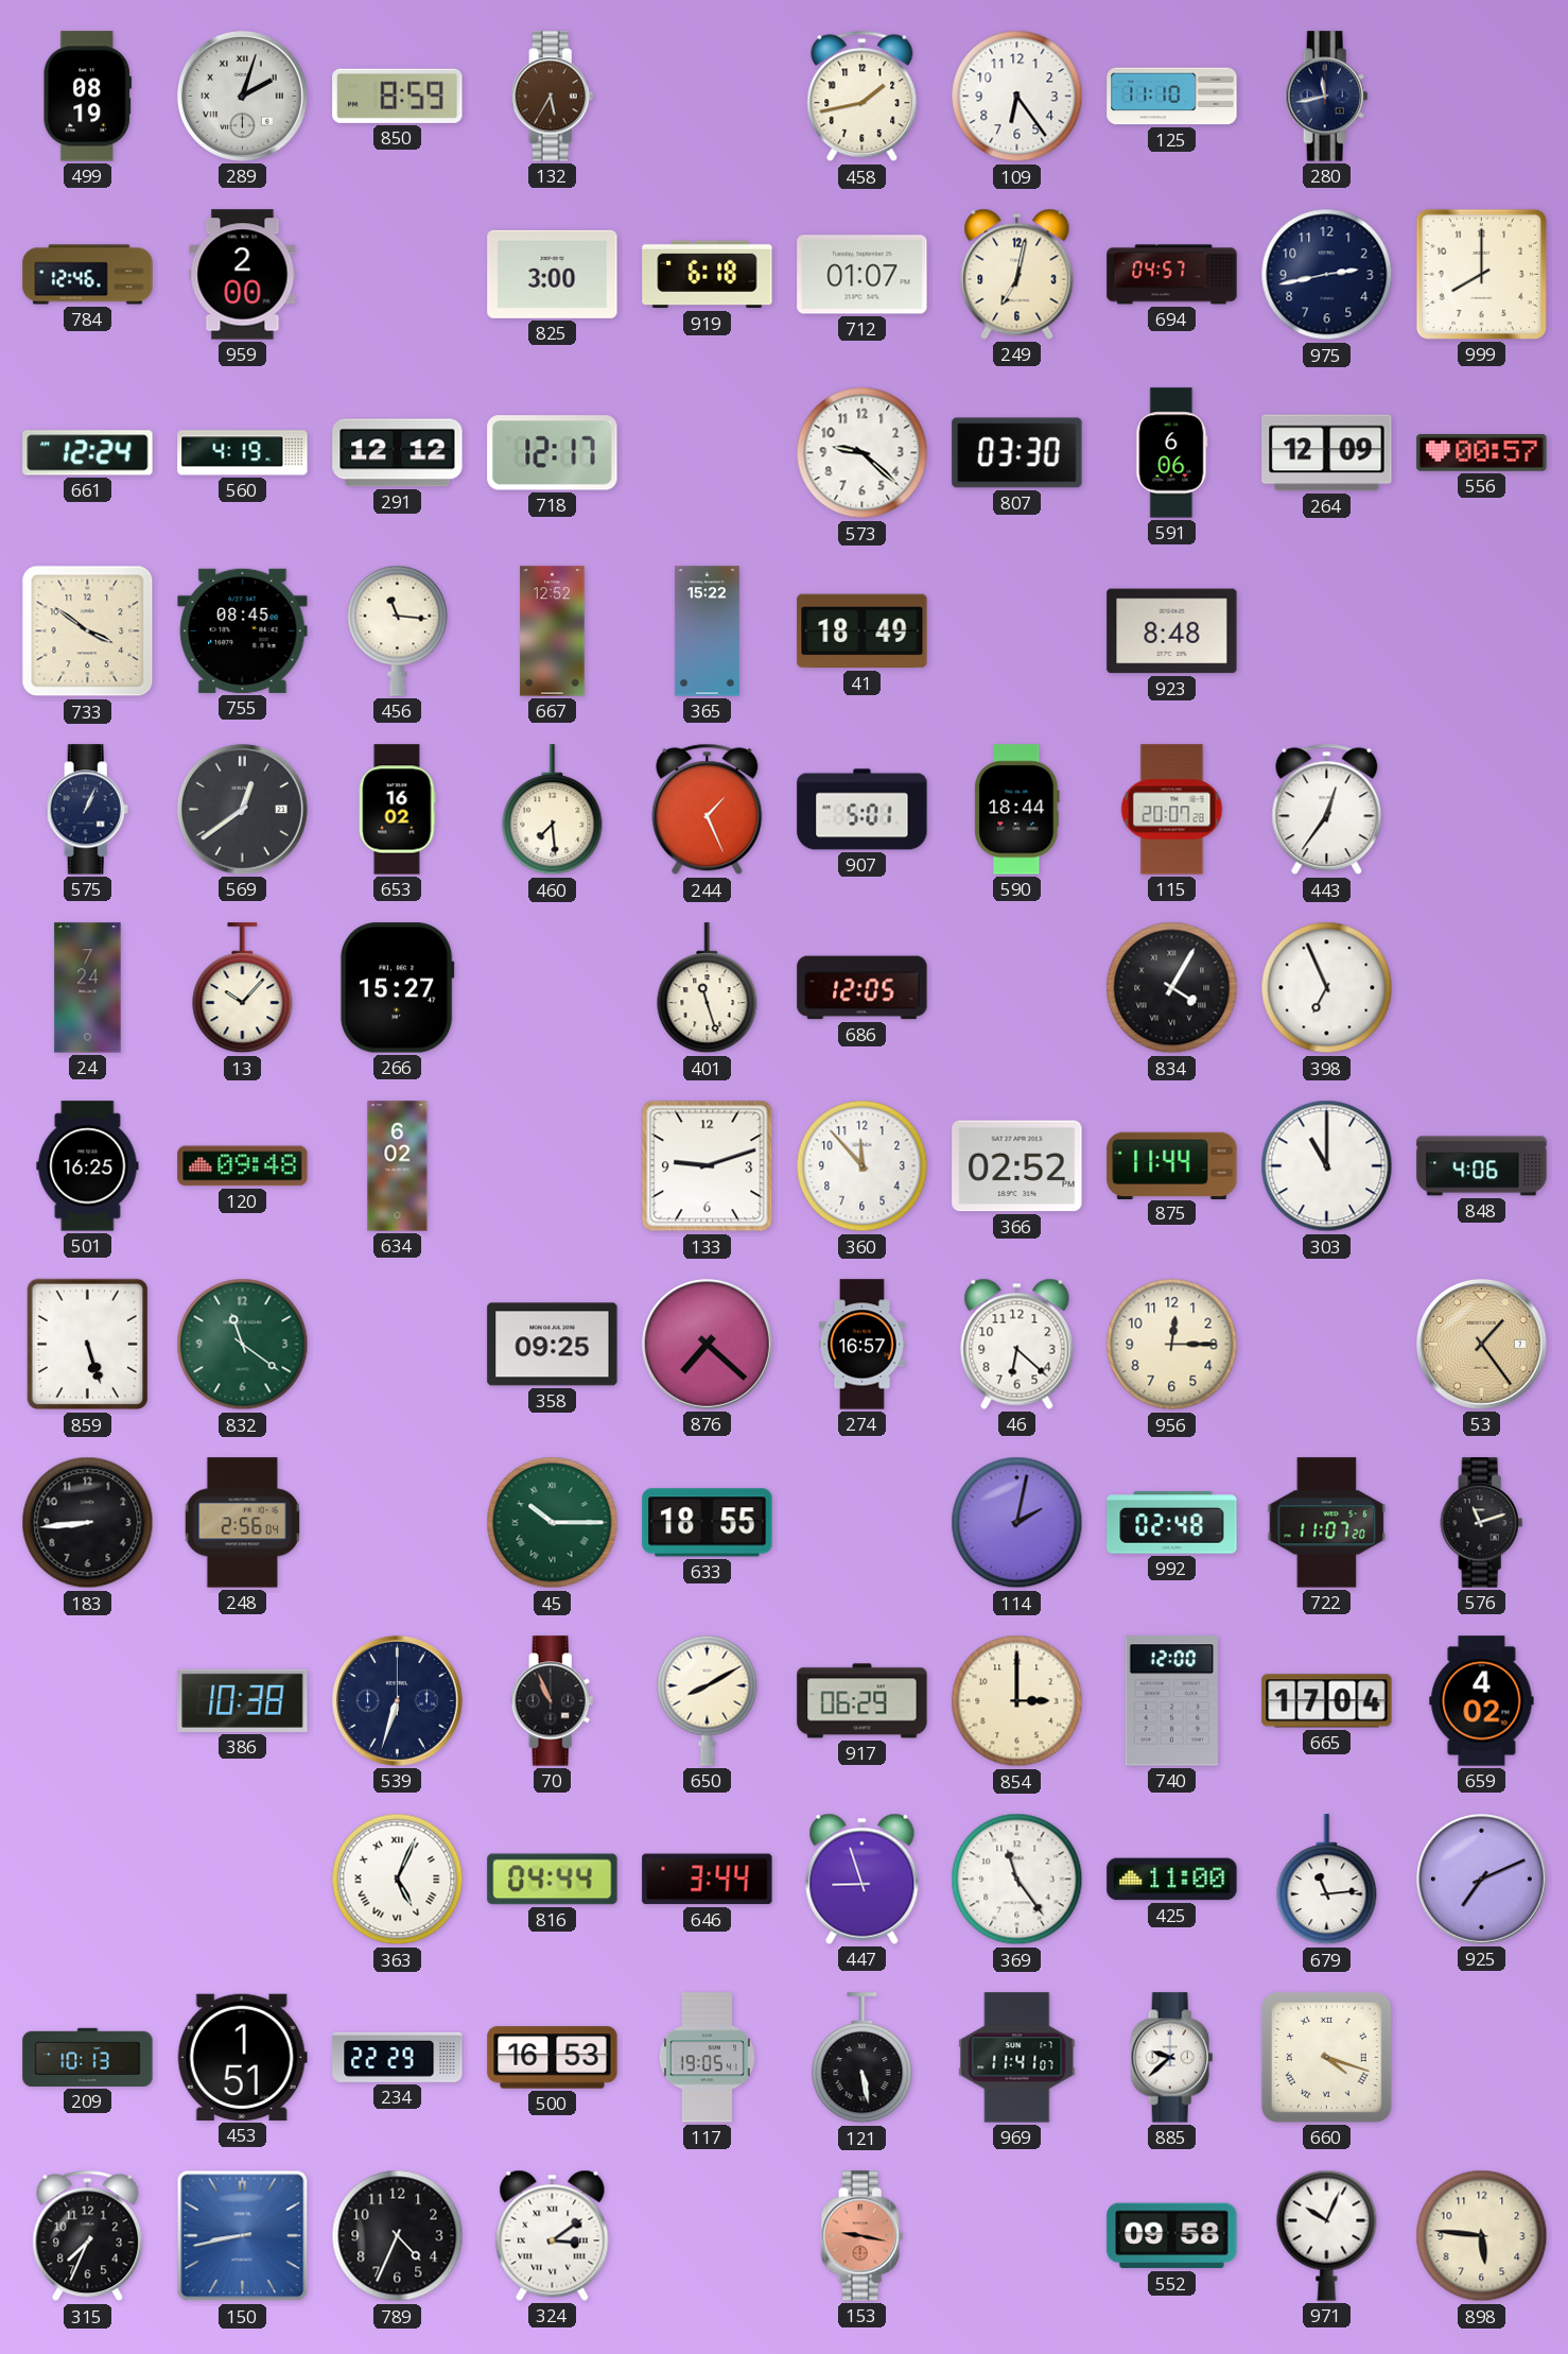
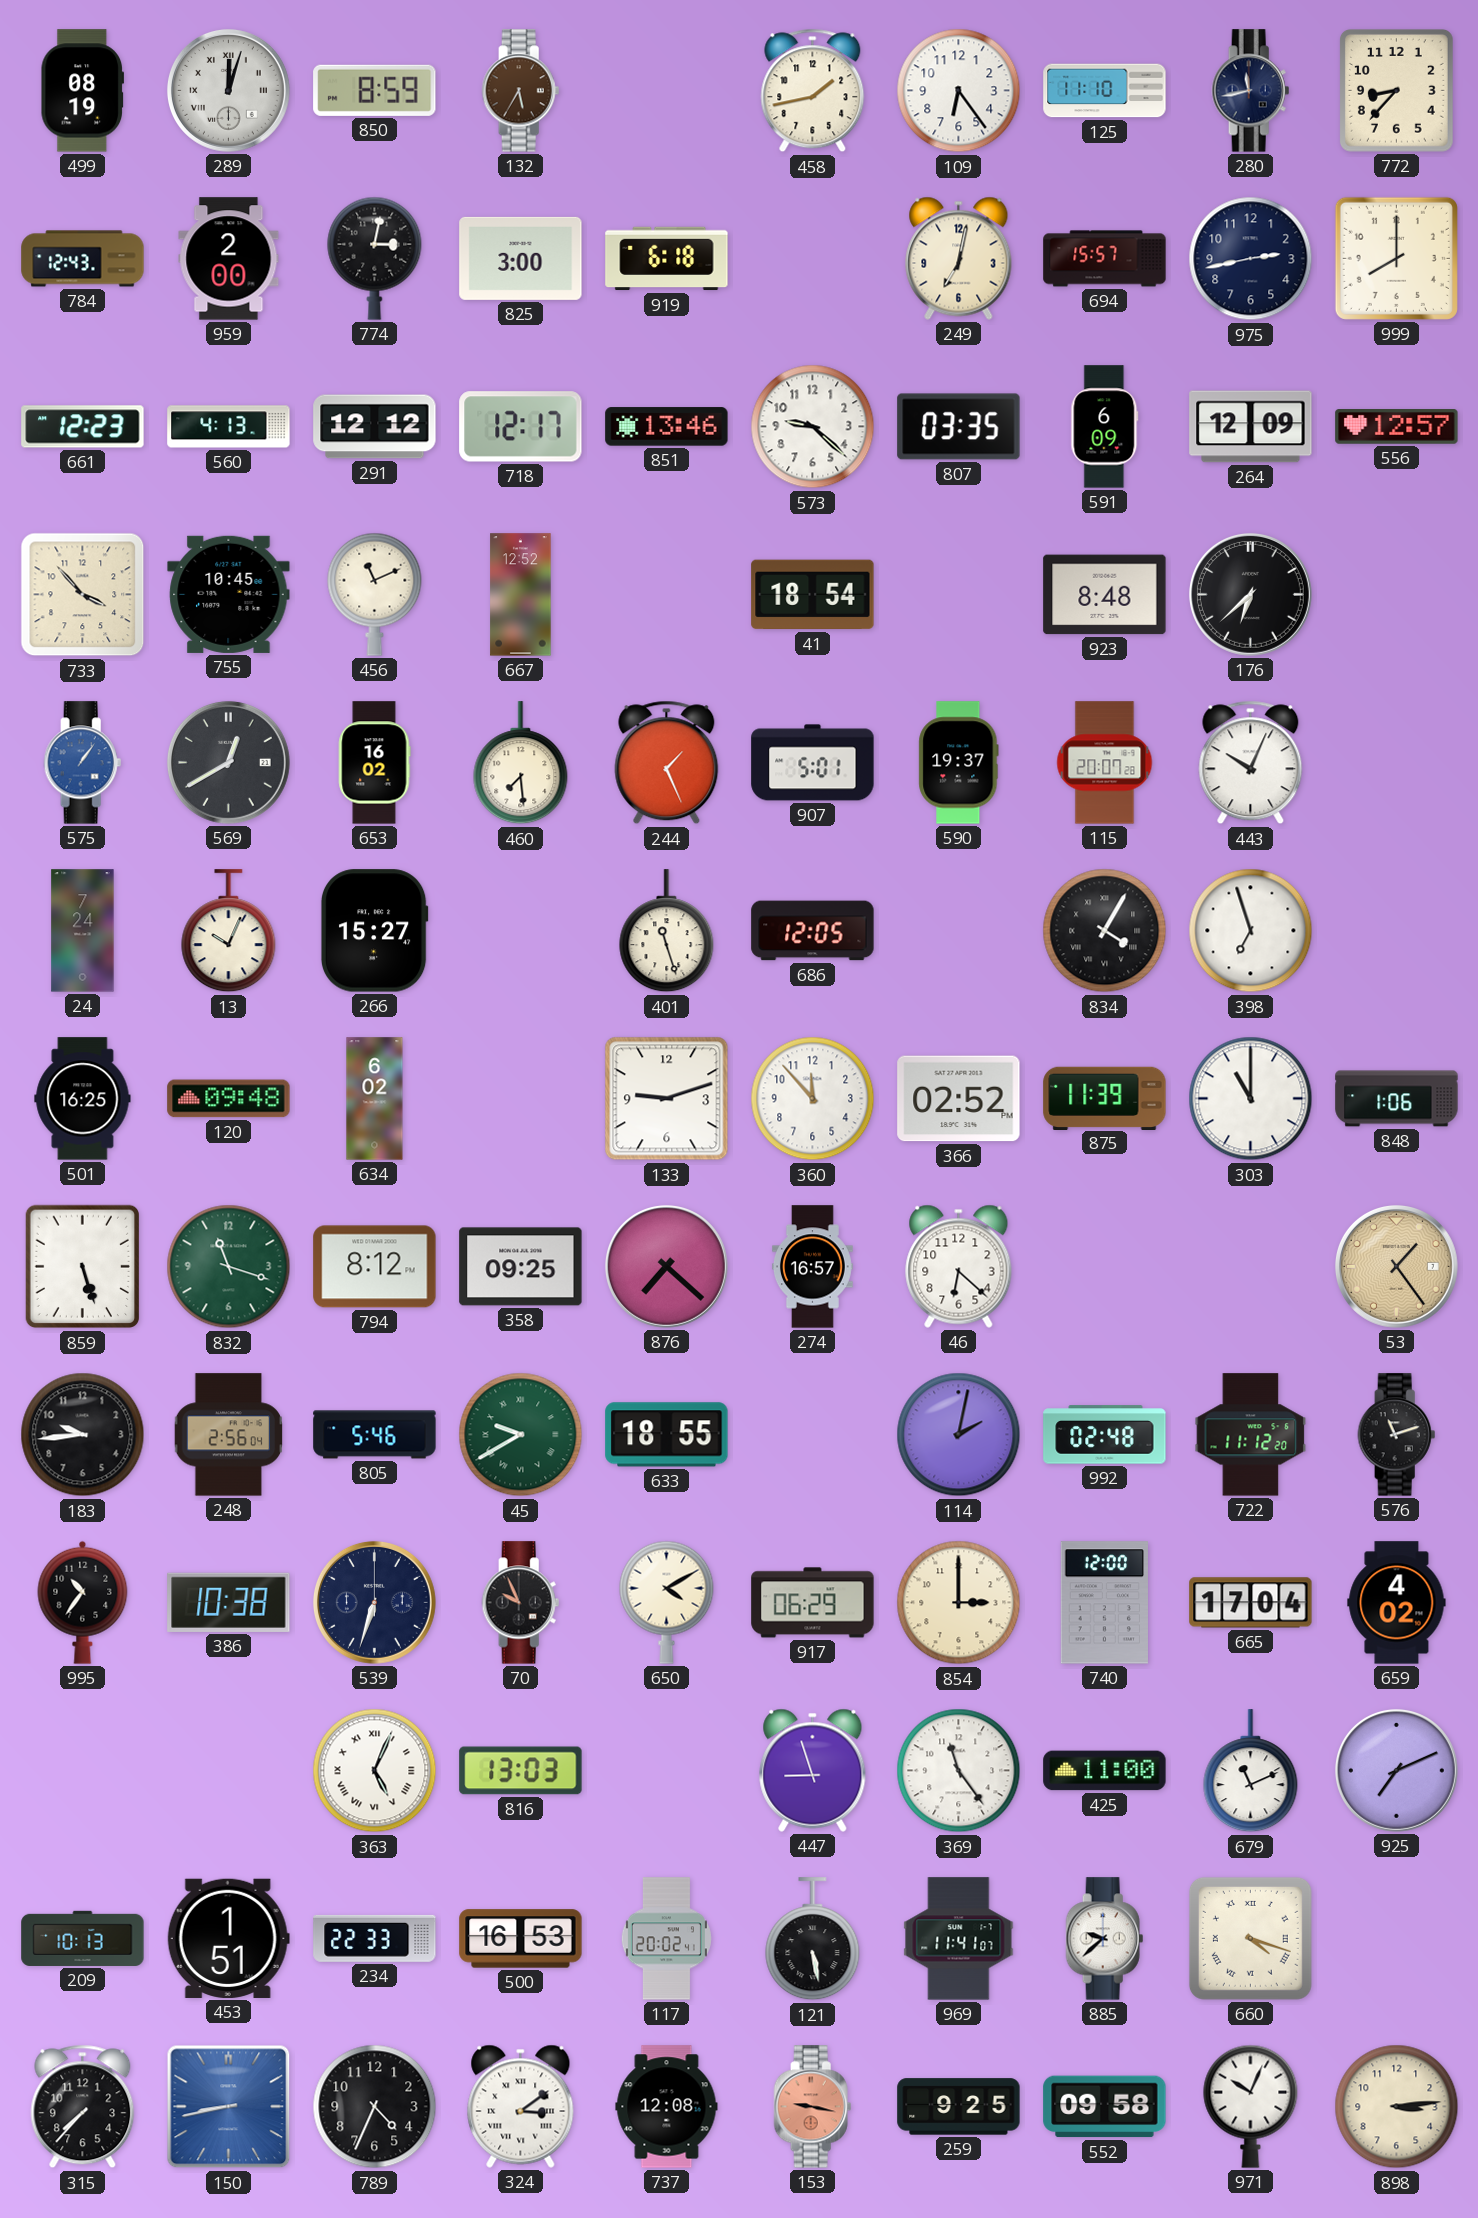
289: 2:03 -> 12:03
772: none -> 8:37
784: 12:46 -> 12:43
774: none -> 3:02
712: 01:07 -> none
694: 04:57 -> 15:57
661: 12:24 -> 12:23
560: 4:19 -> 4:13
851: none -> 13:46
807: 03:30 -> 03:35
591: 6:06 -> 6:09
556: 00:57 -> 12:57
733: 3:51 -> 3:53
755: 08:45 -> 10:45
456: 11:16 -> 11:11
365: 15:22 -> none
41: 18:49 -> 18:54
176: none -> 6:38
575: 1:04 -> 1:06
575 dial: navy -> blue
569: 12:39 -> 12:40
590: 18:44 -> 19:37
443: 12:36 -> 10:04
13: 10:07 -> 10:04
398: 6:56 -> 6:57
875: 11:44 -> 11:39
848: 4:06 -> 1:06
832: 11:21 -> 11:18
794: none -> 8:12
956: 12:15 -> none
183: 8:44 -> 9:44
805: none -> 5:46
45: 10:15 -> 9:40
722: 11:07 -> 11:12
995: none -> 10:36
70: 10:56 -> 9:56
650: 8:10 -> 4:10
816: 04:44 -> 13:03
646: 3:44 -> none
679: 11:14 -> 11:11
234: 22:29 -> 22:33
117: 19:05 -> 20:02
315: 7:34 -> 7:37
737: none -> 12:08
259: none -> 9:25
898: 5:46 -> 3:14
